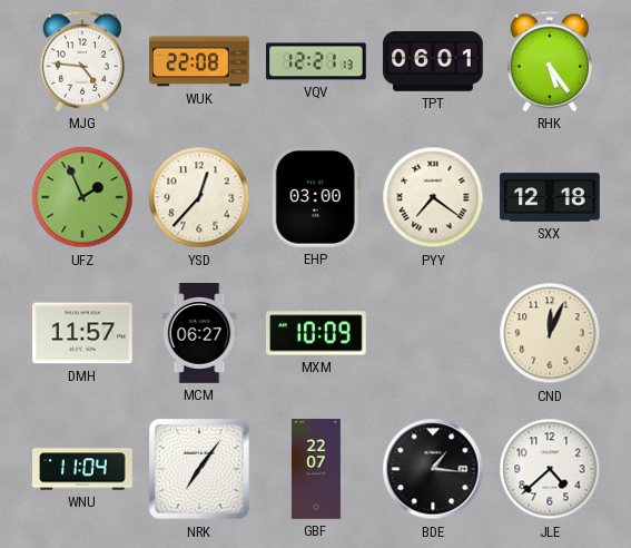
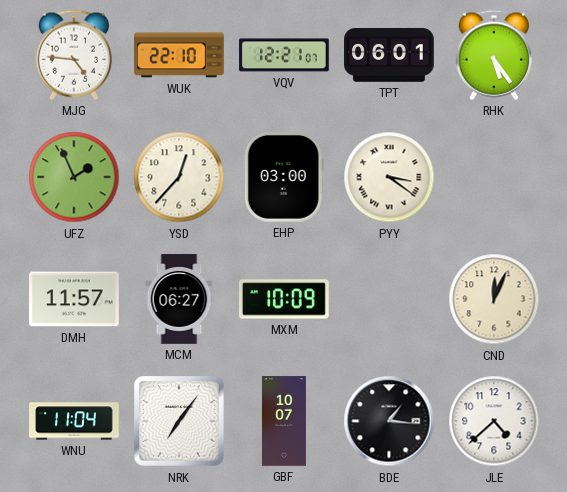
WUK: 22:08 -> 22:10
VQV: 12:21:13 -> 12:21:07
PYY: 7:21 -> 3:21
SXX: 12:18 -> none
GBF: 22:07 -> 10:07
